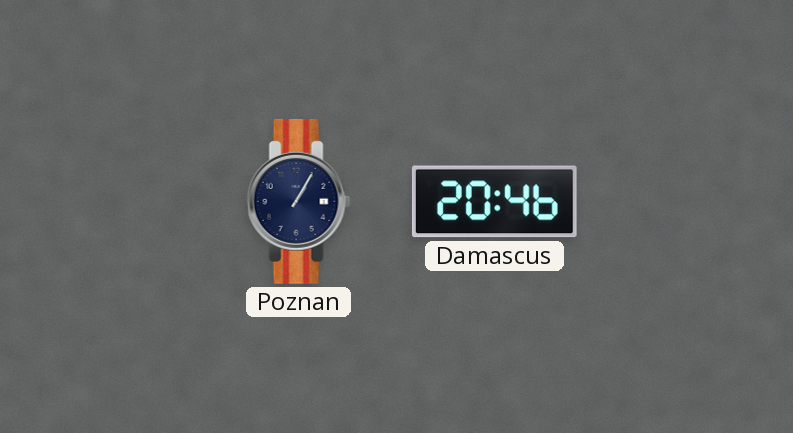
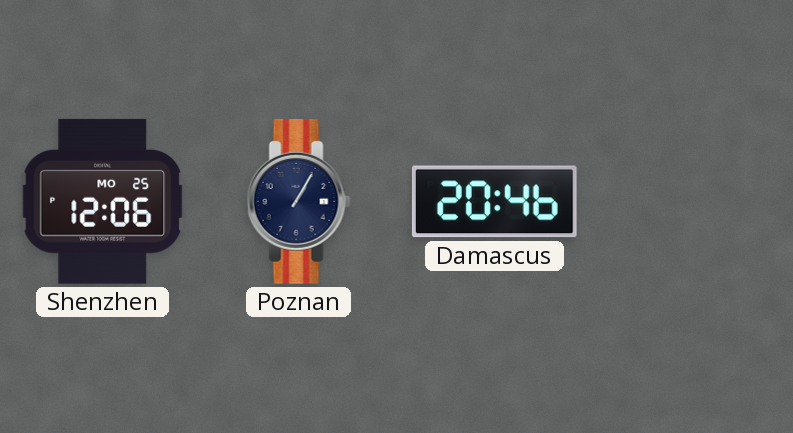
Shenzhen: none -> 12:06
